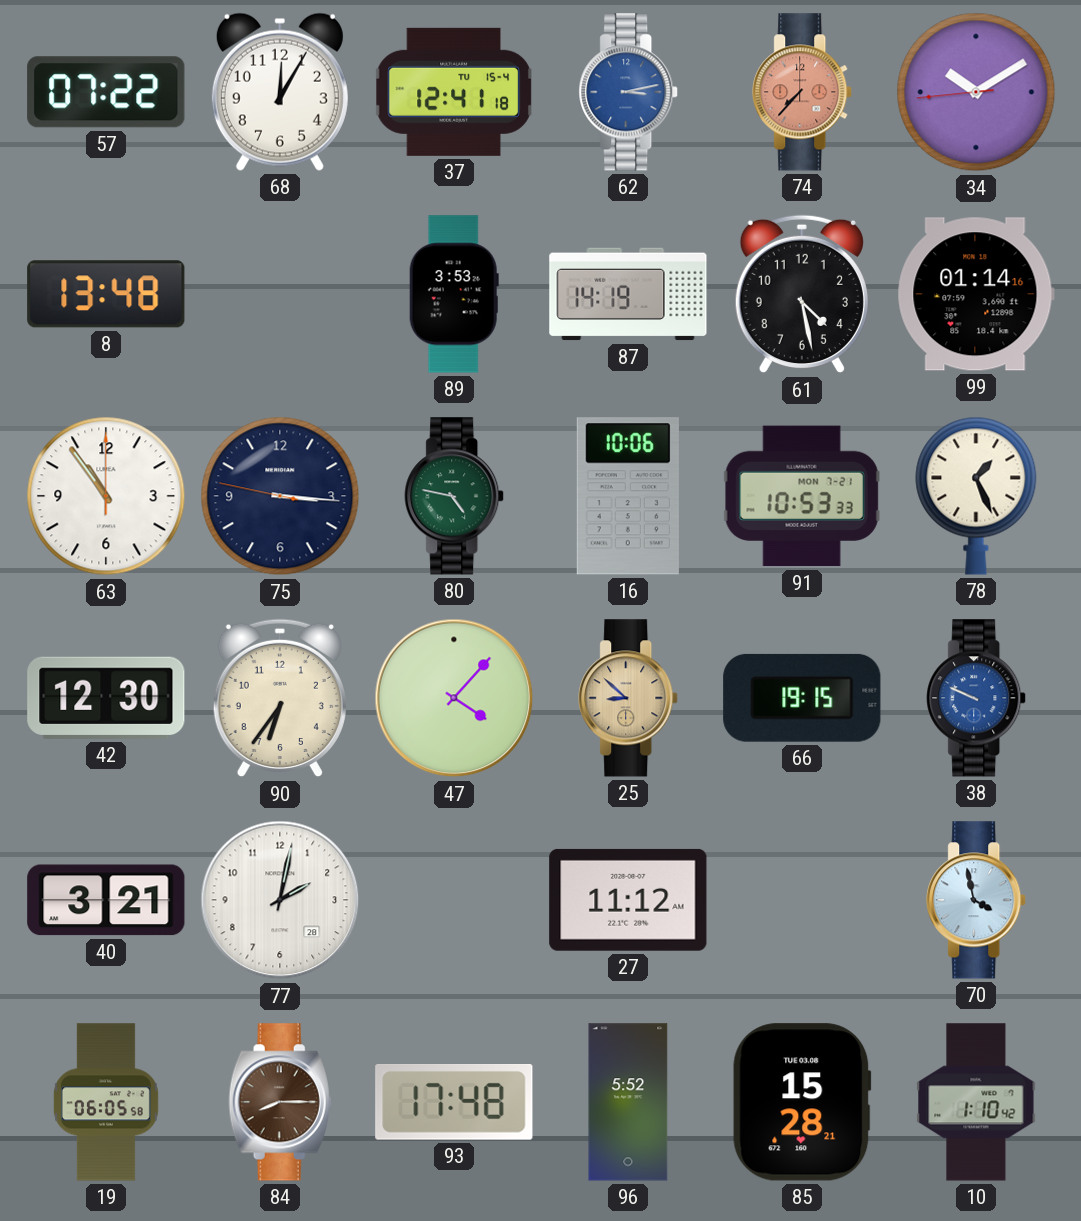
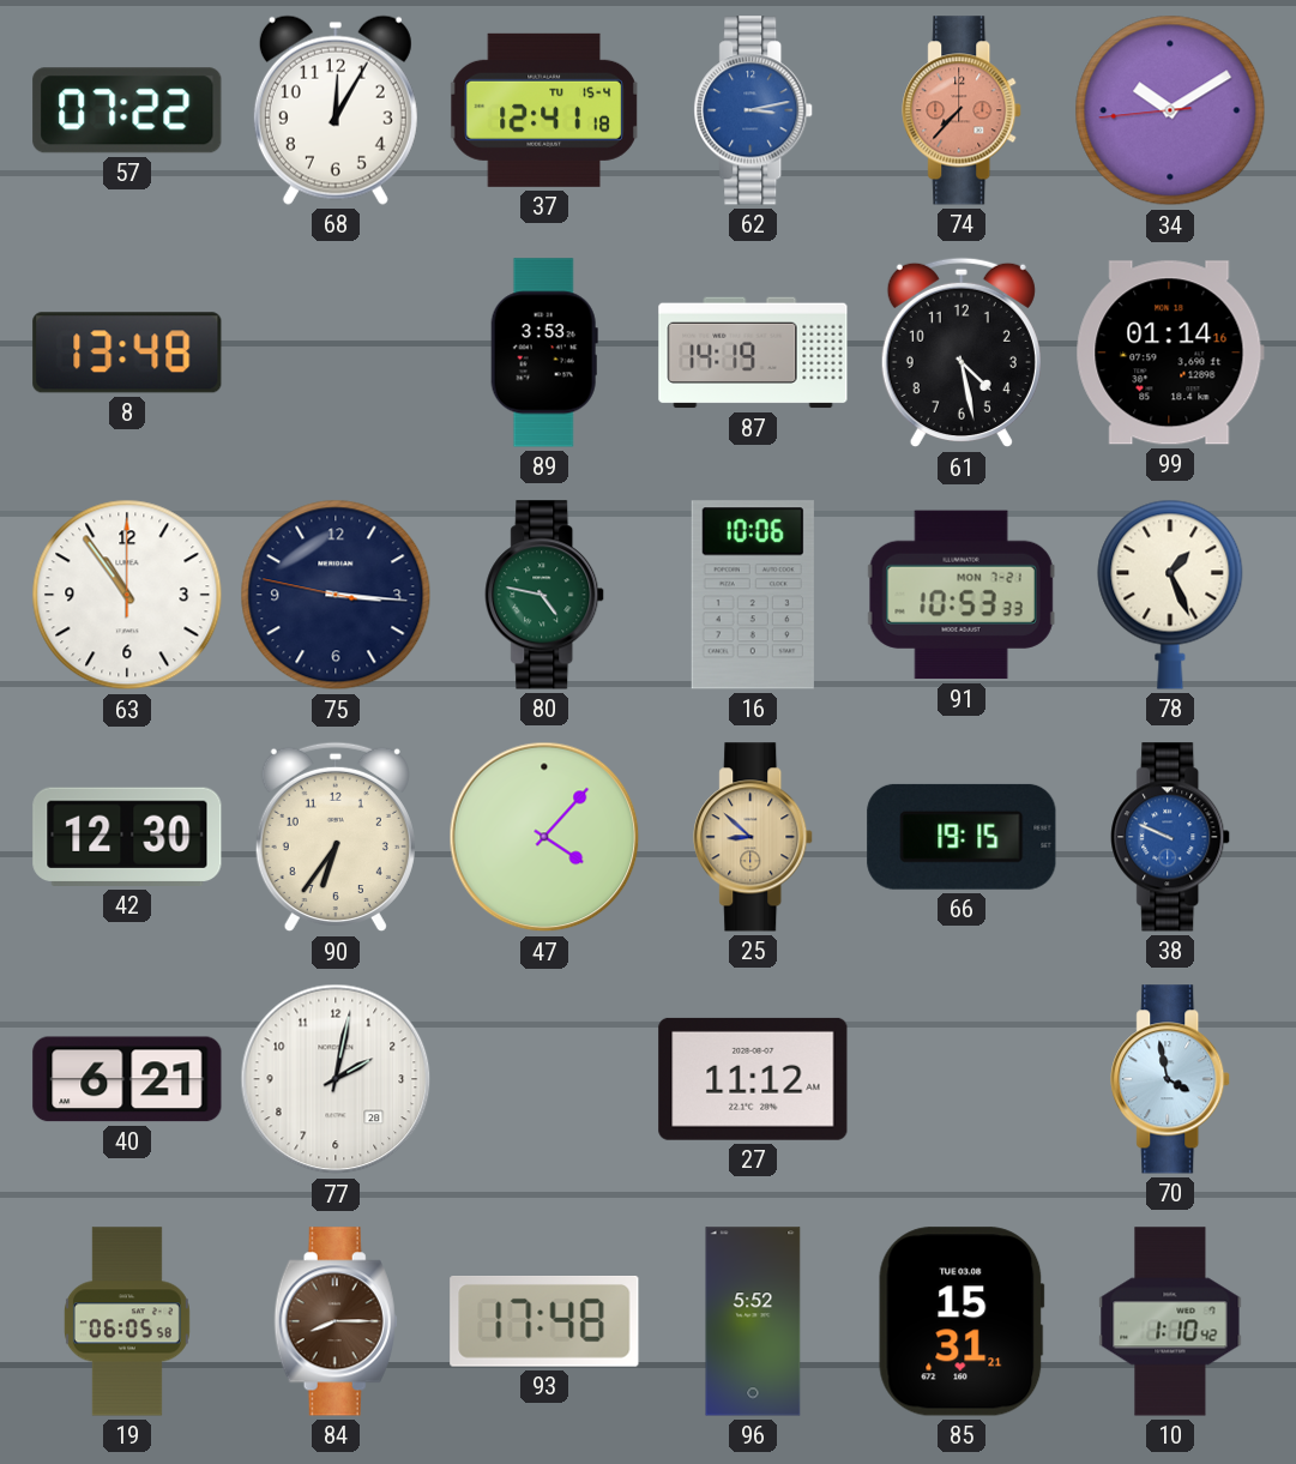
40: 3:21 -> 6:21
85: 15:28 -> 15:31
